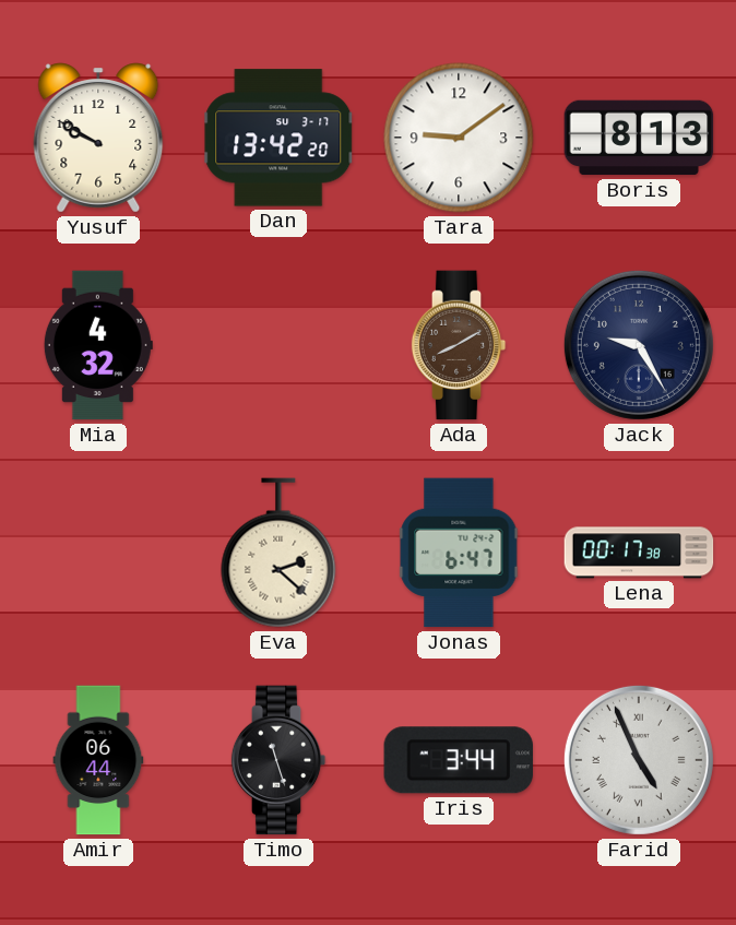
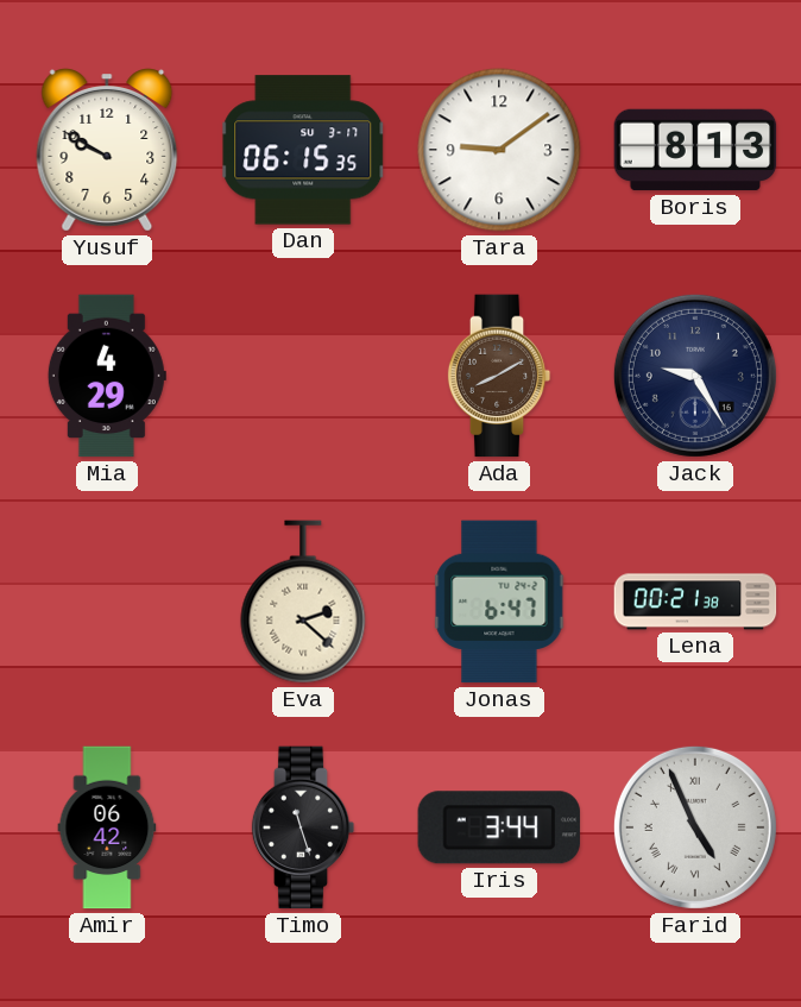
Dan: 13:42 -> 06:15
Mia: 4:32 -> 4:29
Lena: 00:17 -> 00:21
Amir: 06:44 -> 06:42
